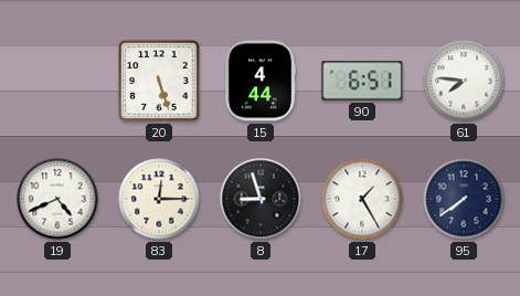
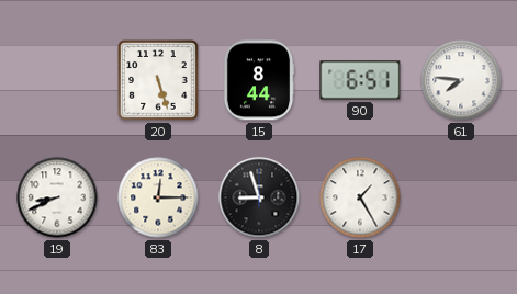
15: 4:44 -> 8:44
19: 4:41 -> 8:41
95: 7:39 -> none
